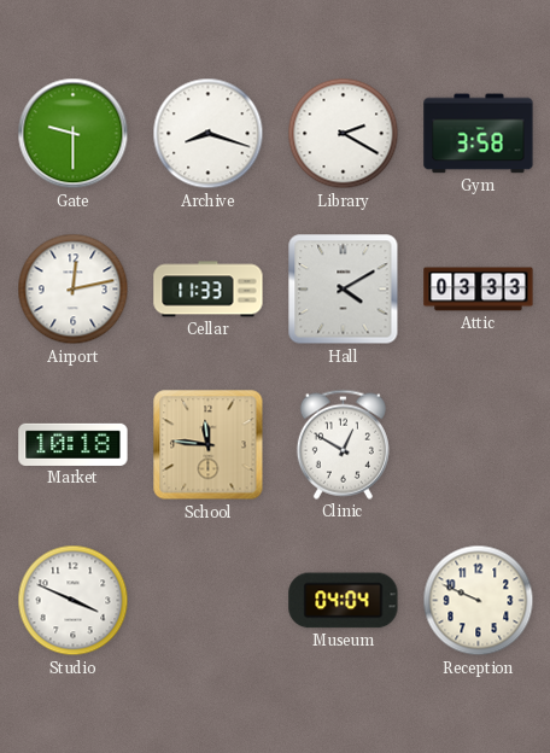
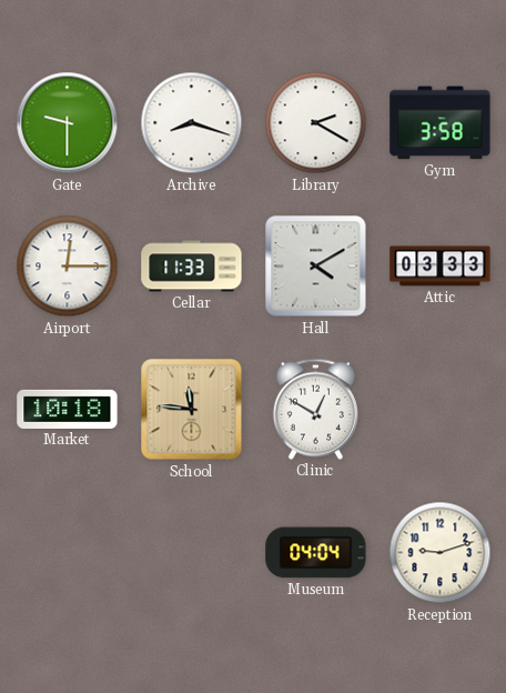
Airport: 12:13 -> 12:15
Studio: 3:49 -> none
Reception: 9:49 -> 9:12
